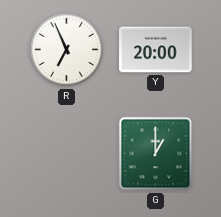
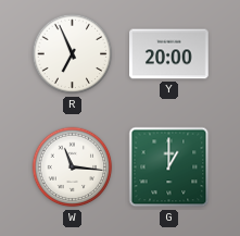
W: none -> 11:16
